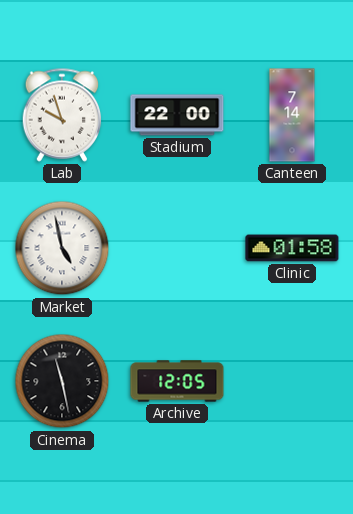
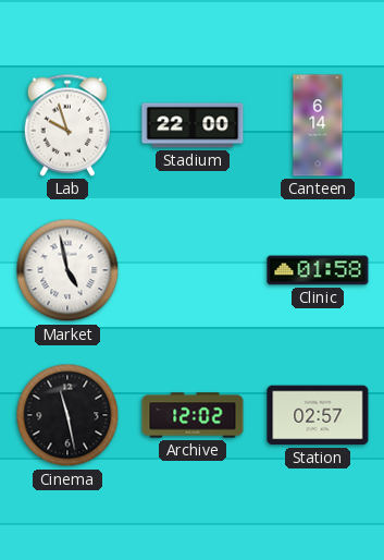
Canteen: 7:14 -> 6:14
Archive: 12:05 -> 12:02
Station: none -> 02:57
